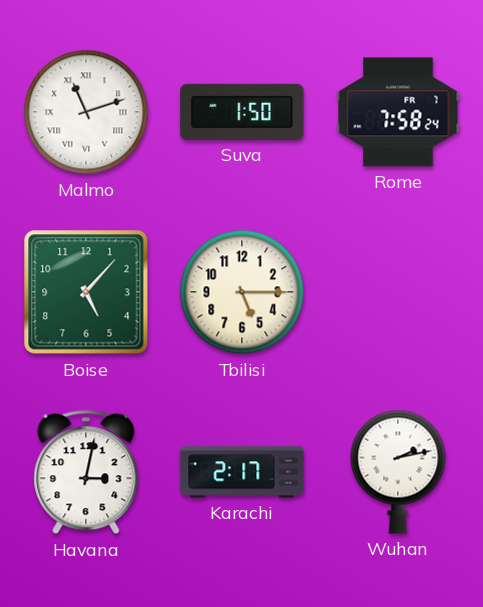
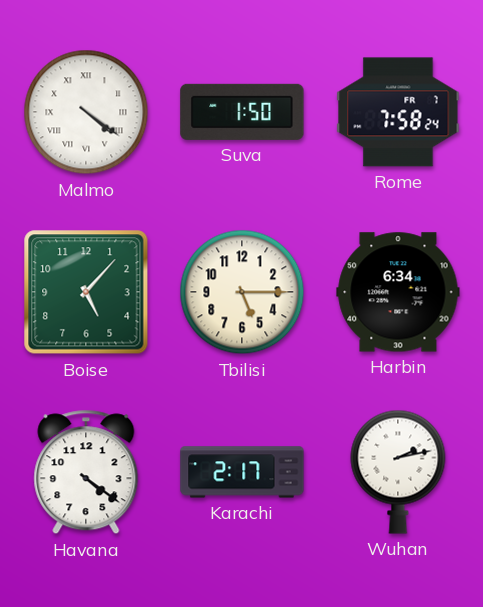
Malmo: 11:12 -> 4:21
Harbin: none -> 6:34
Havana: 3:02 -> 4:21
